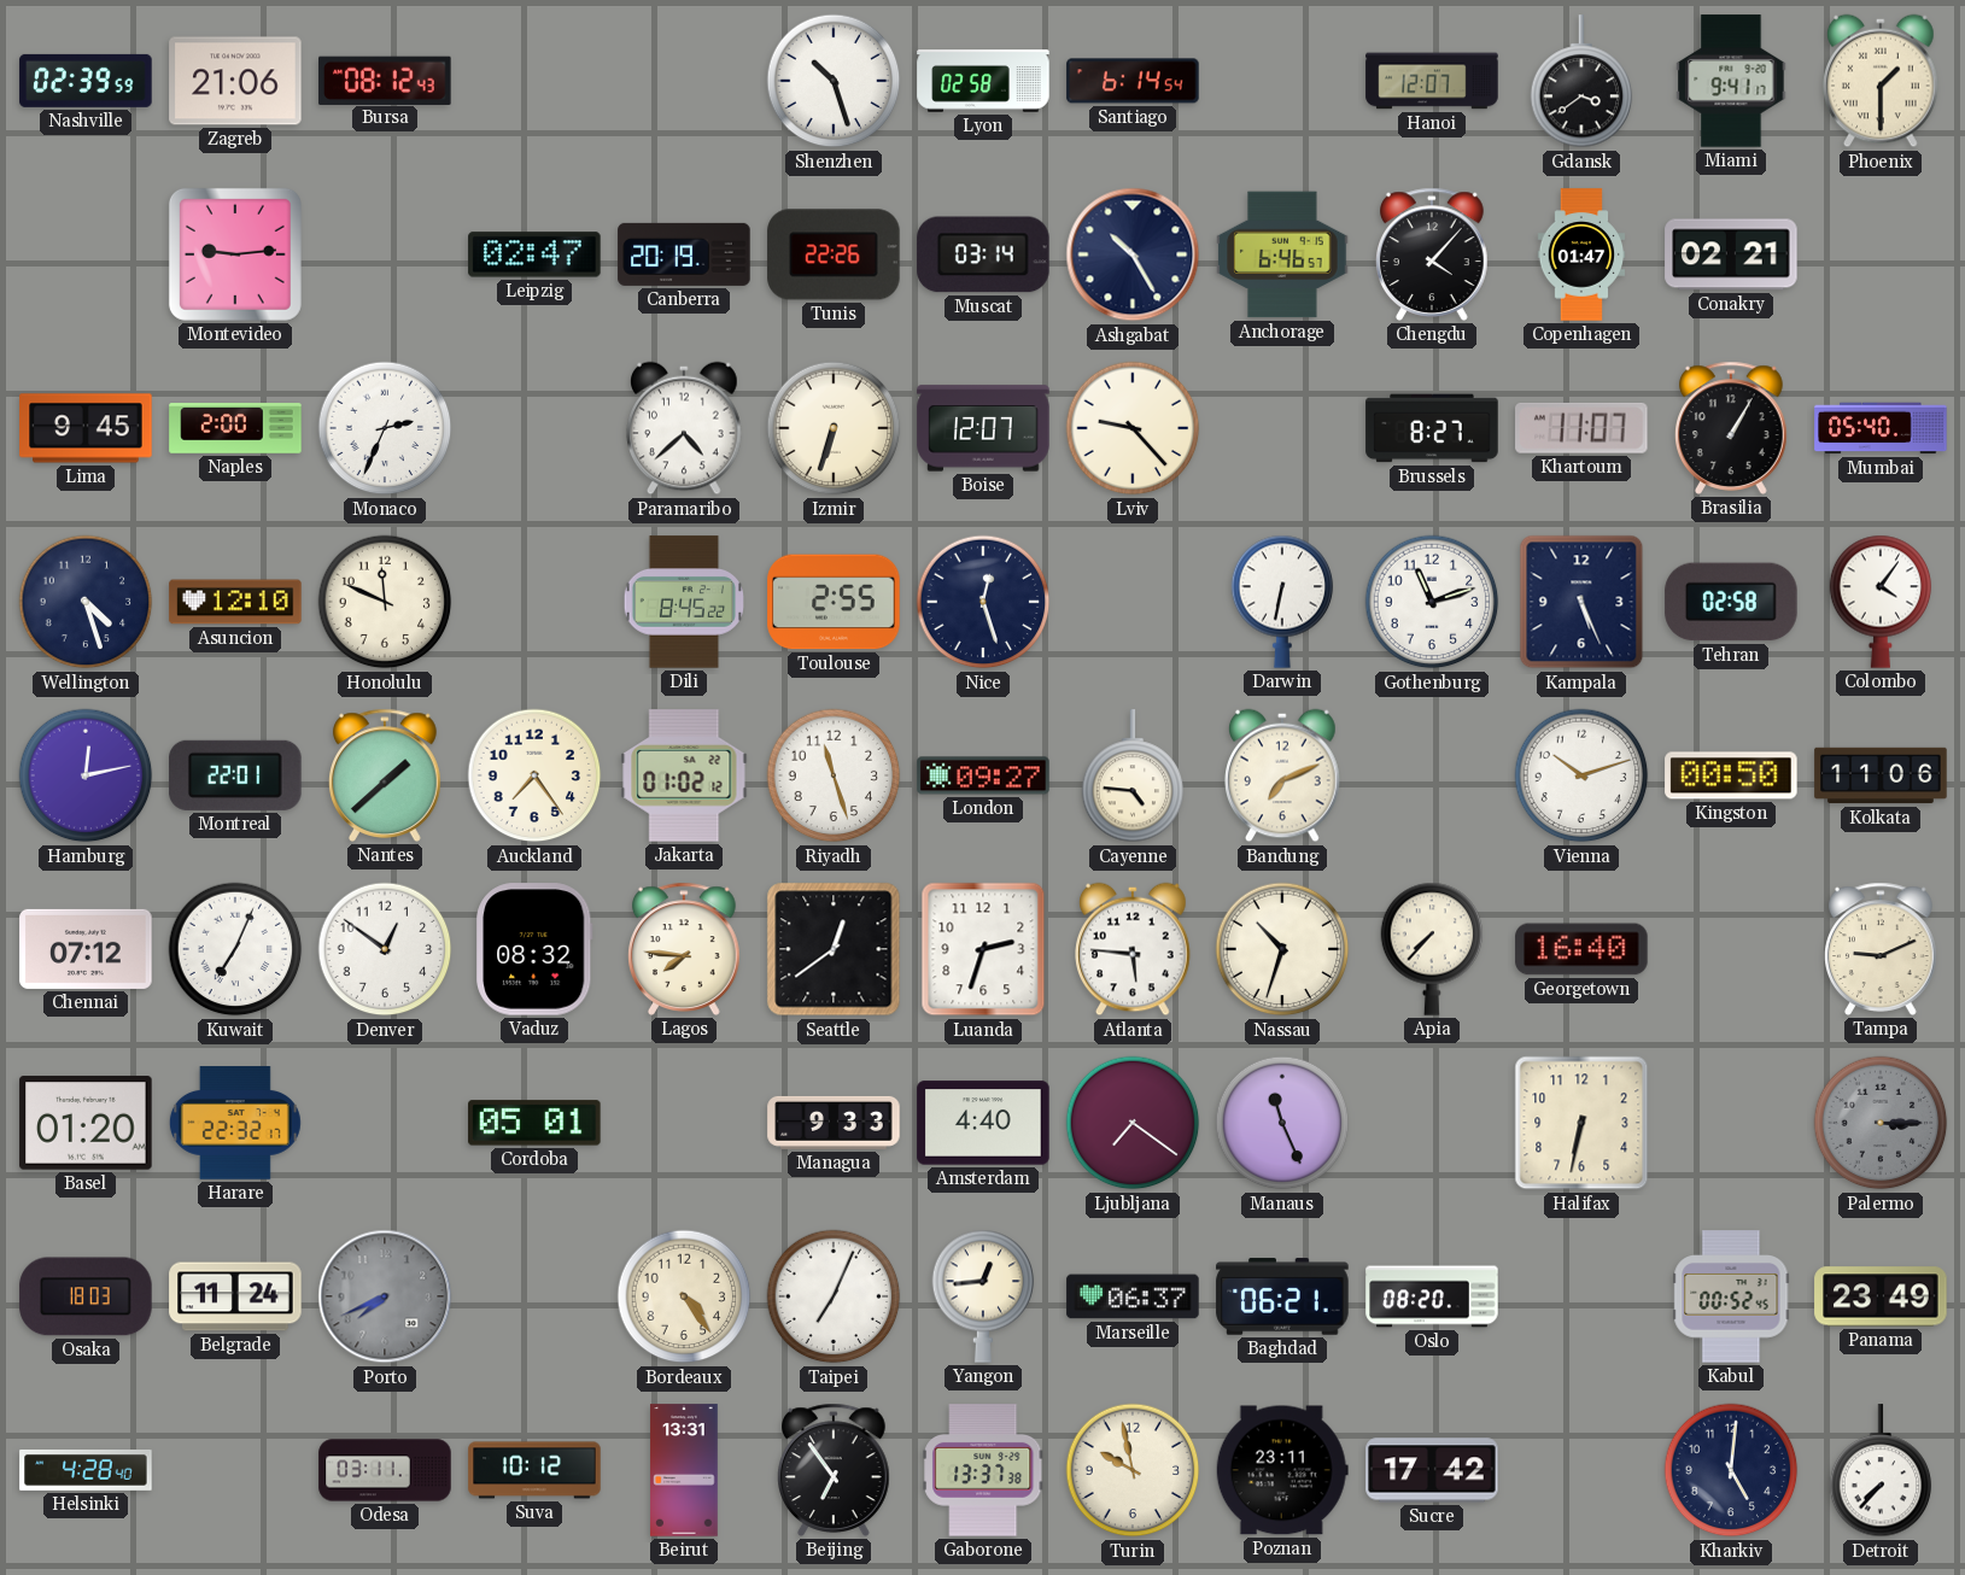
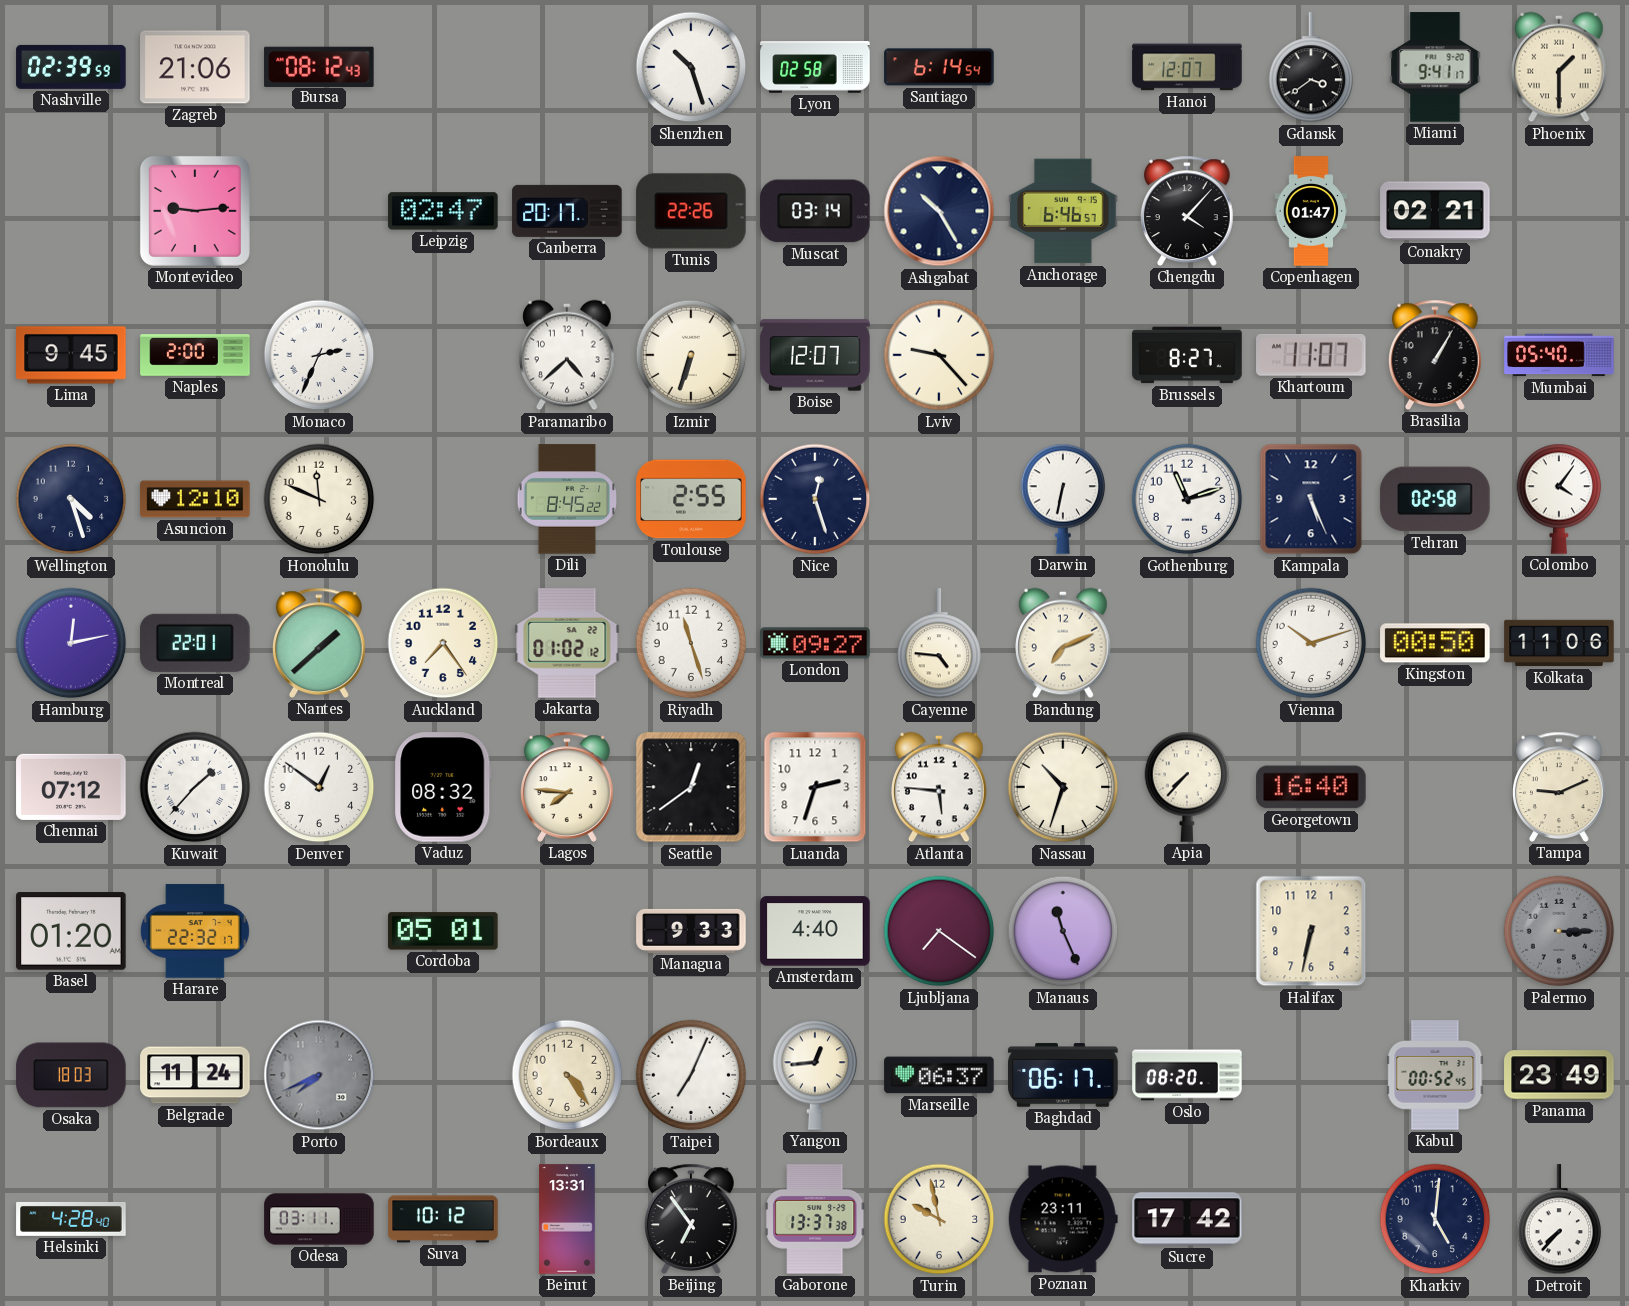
Canberra: 20:19 -> 20:17
Kuwait: 7:04 -> 1:37
Baghdad: 06:21 -> 06:17
